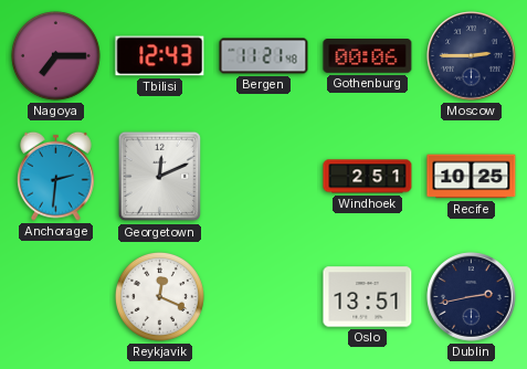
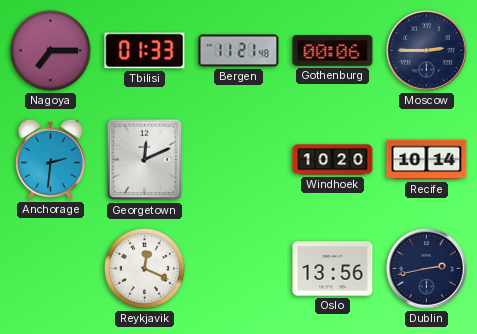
Tbilisi: 12:43 -> 01:33
Windhoek: 2:51 -> 10:20
Recife: 10:25 -> 10:14
Oslo: 13:51 -> 13:56
